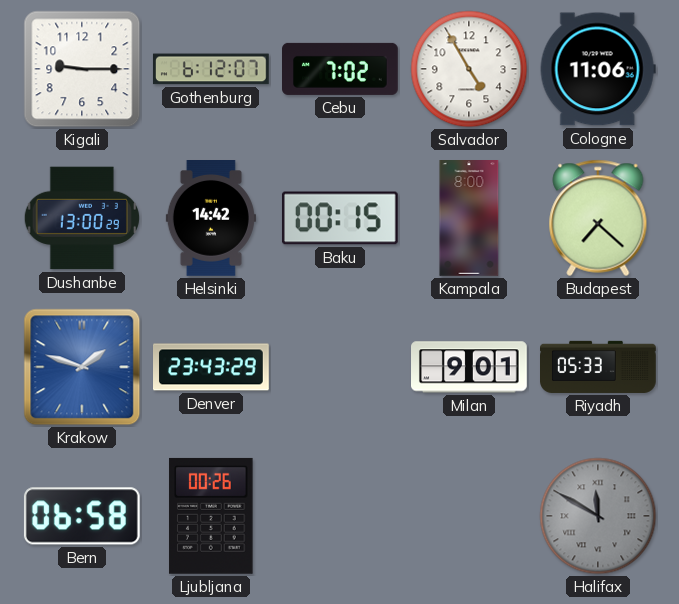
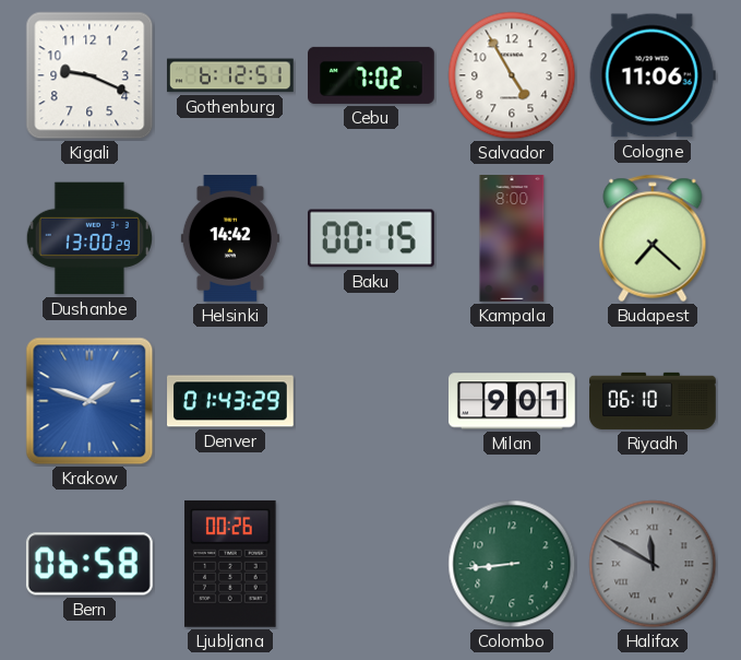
Kigali: 9:15 -> 9:19
Gothenburg: 6:12:07 -> 6:12:51
Denver: 23:43 -> 01:43
Riyadh: 05:33 -> 06:10
Colombo: none -> 8:44
